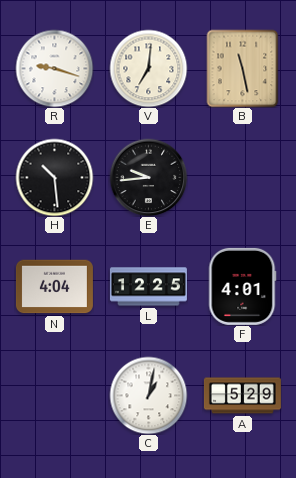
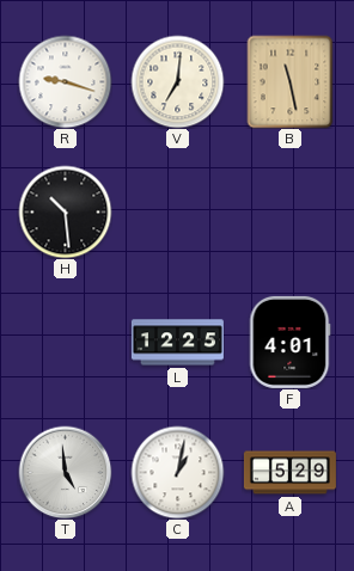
E: 9:44 -> none
N: 4:04 -> none
T: none -> 4:59
